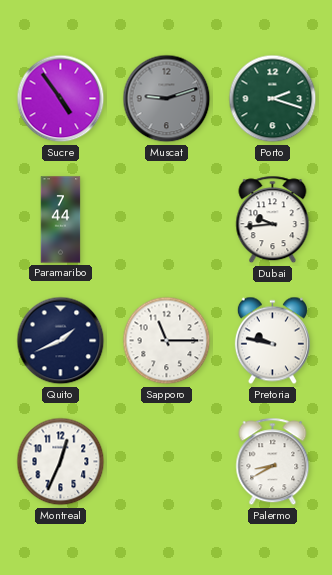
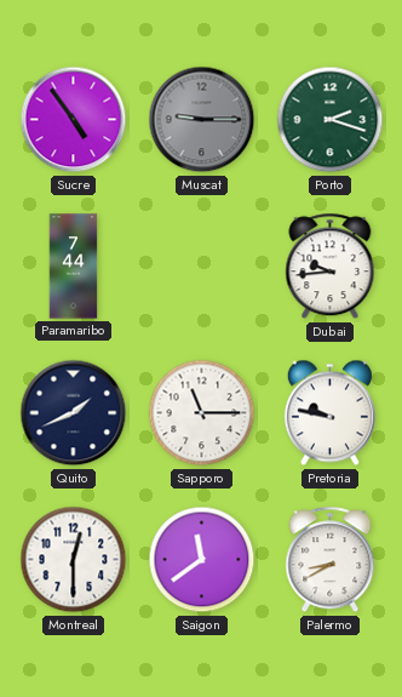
Muscat: 9:12 -> 9:15
Montreal: 12:34 -> 12:30
Saigon: none -> 11:39
